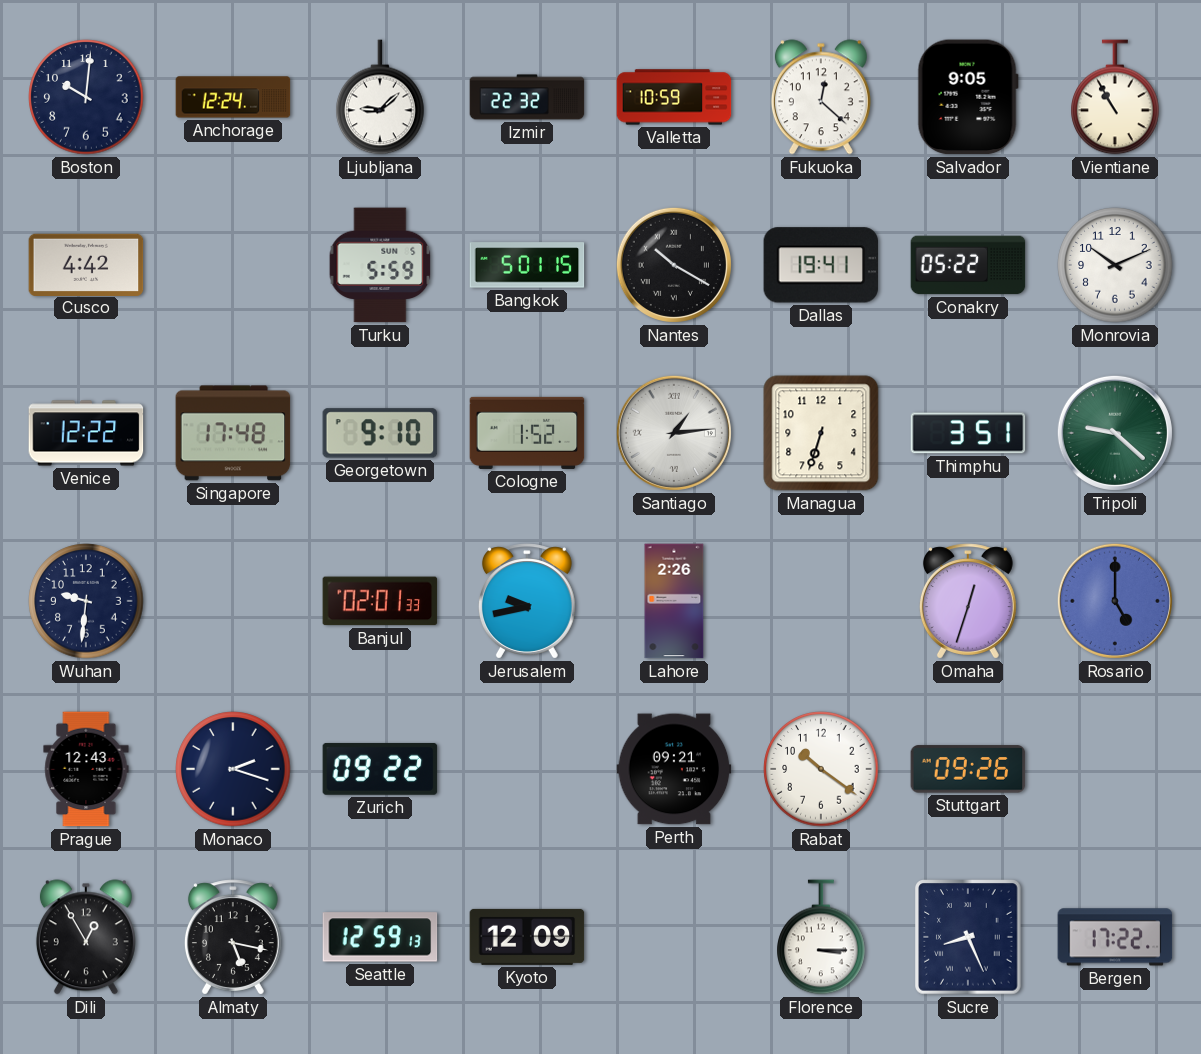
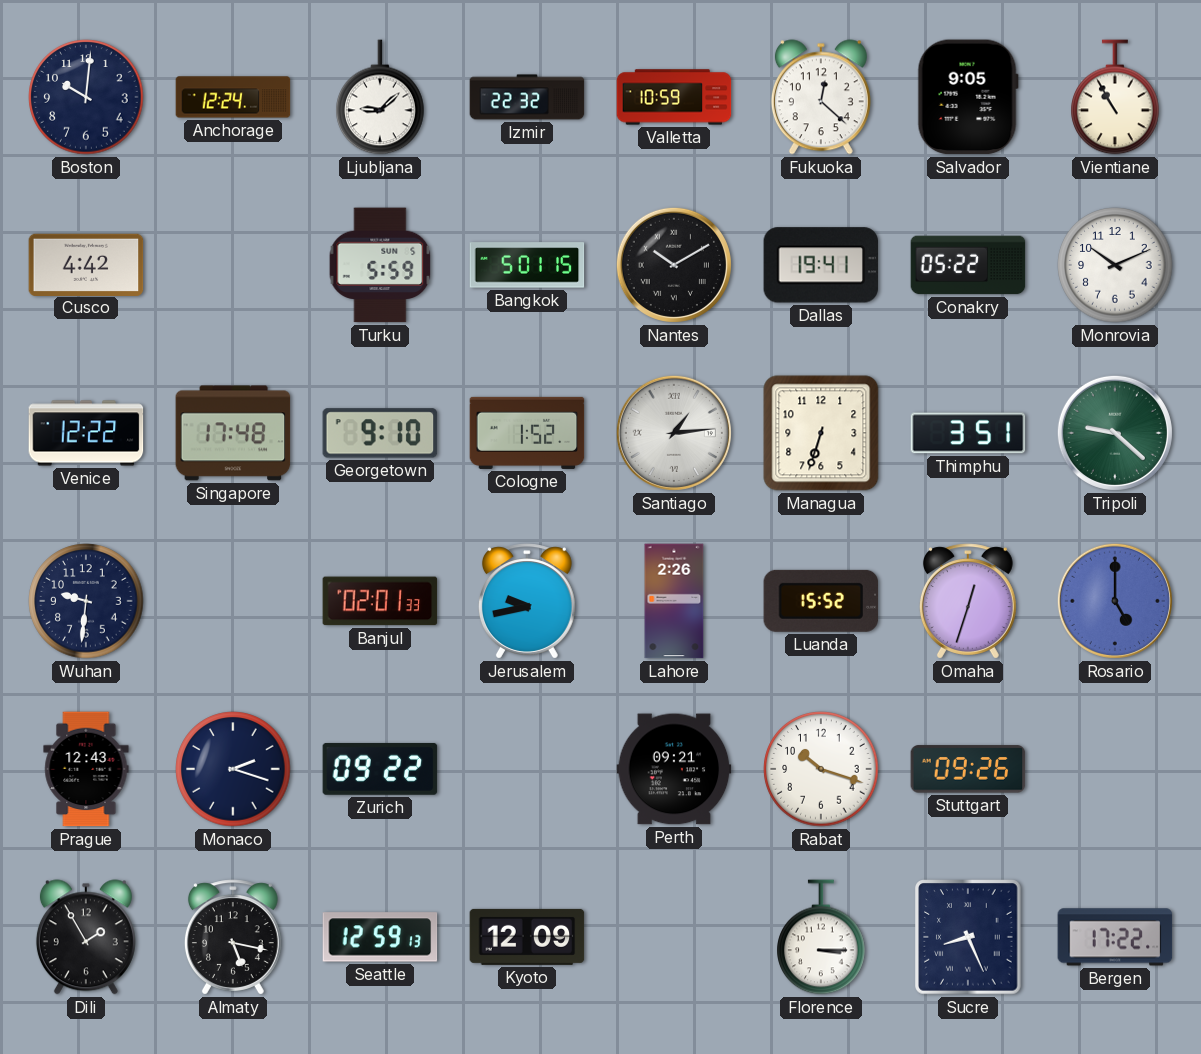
Nantes: 10:20 -> 10:10
Luanda: none -> 15:52
Rabat: 10:21 -> 10:18
Dili: 12:55 -> 1:55
